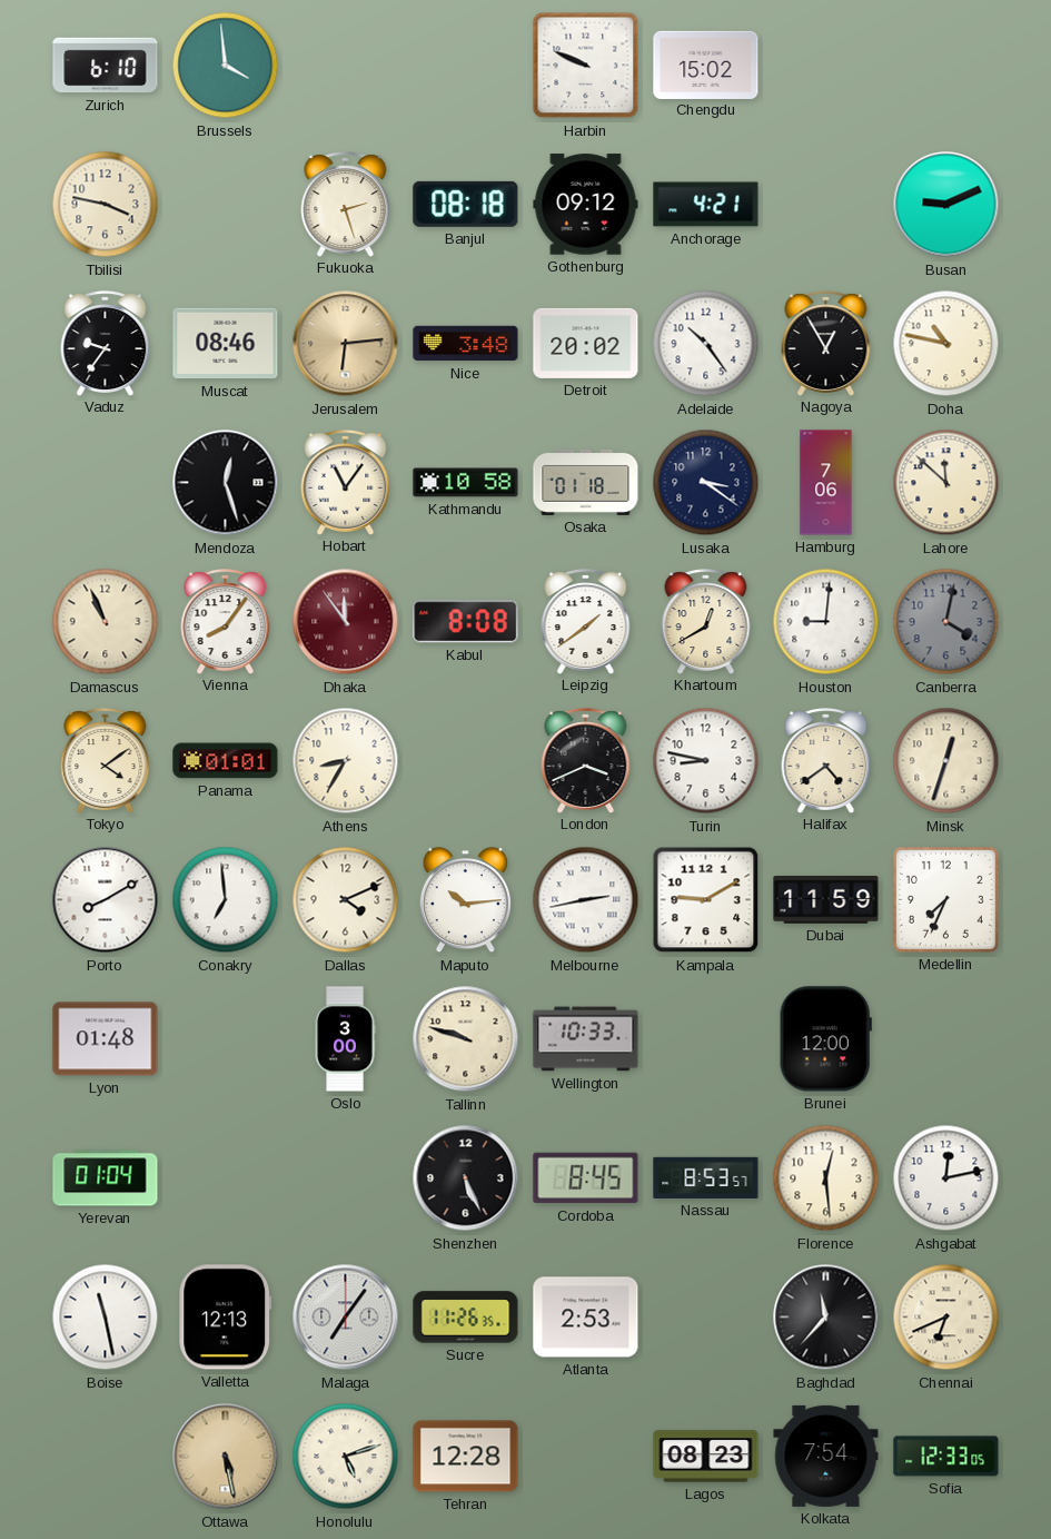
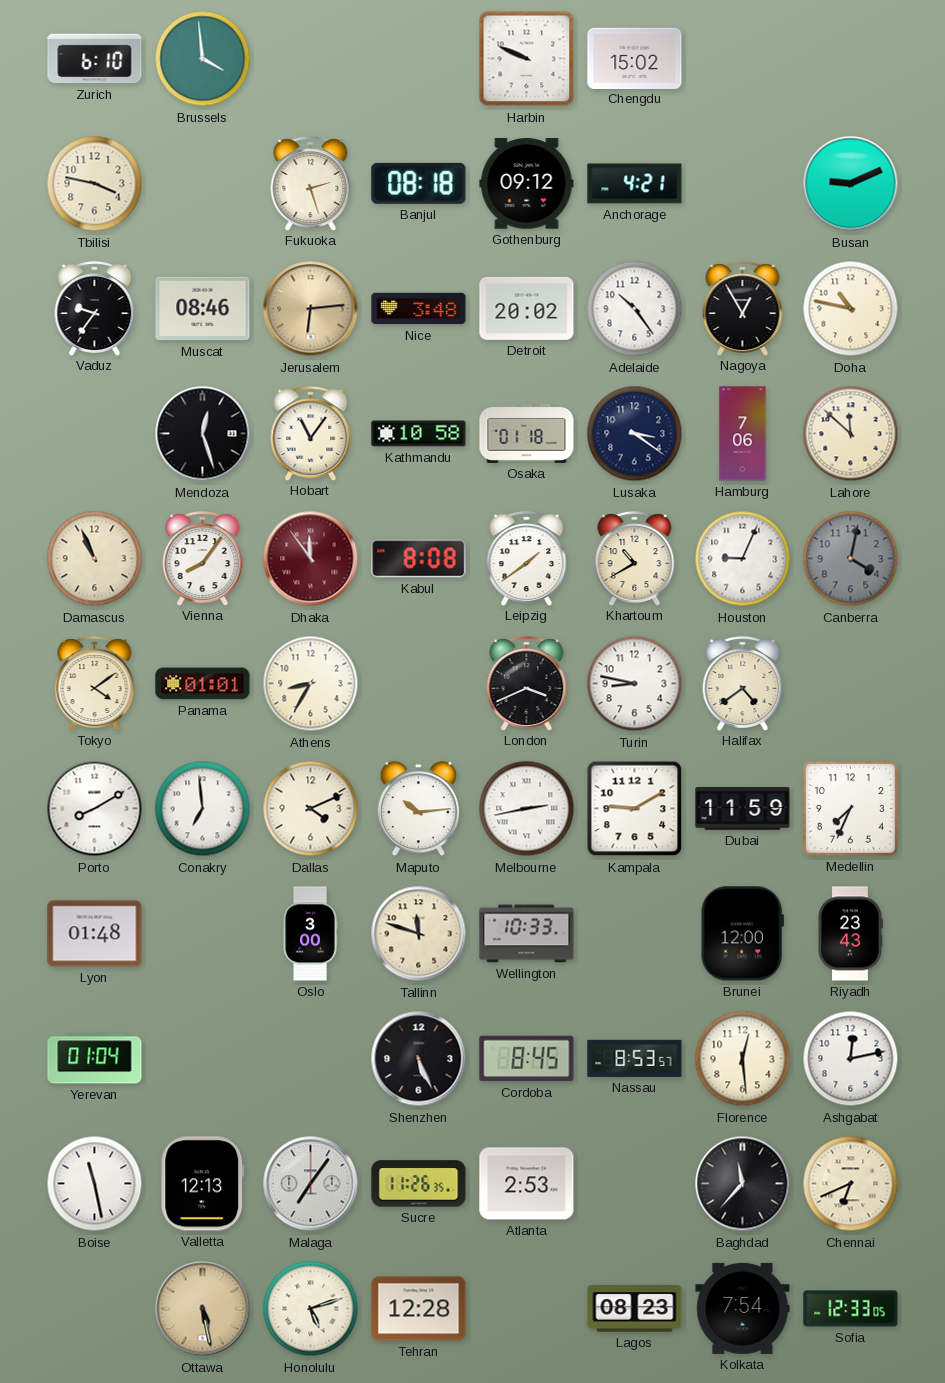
Khartoum: 12:40 -> 10:40
Houston: 9:01 -> 9:04
Minsk: 12:33 -> none
Tallinn: 9:48 -> 11:48
Riyadh: none -> 23:43
